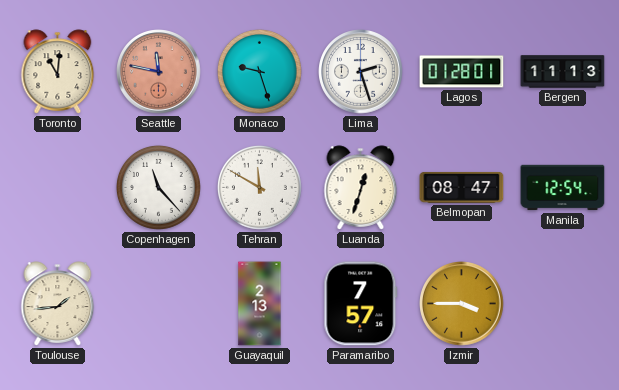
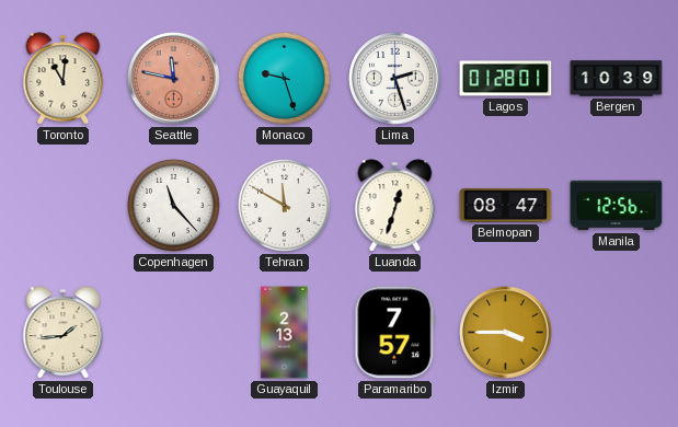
Bergen: 11:13 -> 10:39
Manila: 12:54 -> 12:56
